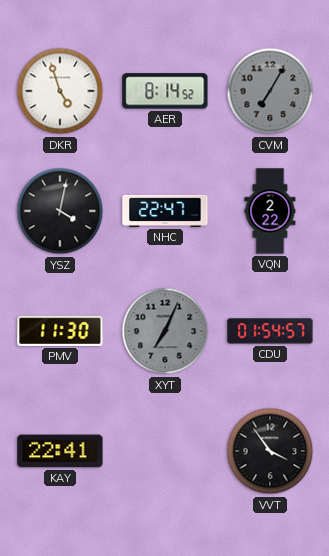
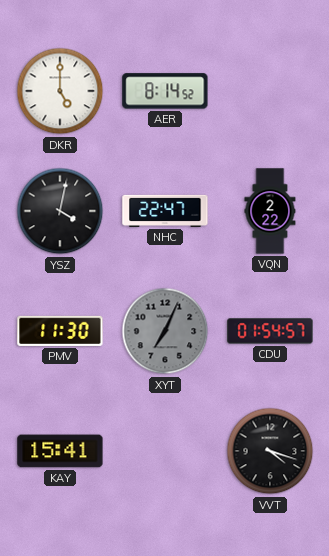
DKR: 4:57 -> 5:00
CVM: 7:05 -> none
KAY: 22:41 -> 15:41
VVT: 3:54 -> 4:18
